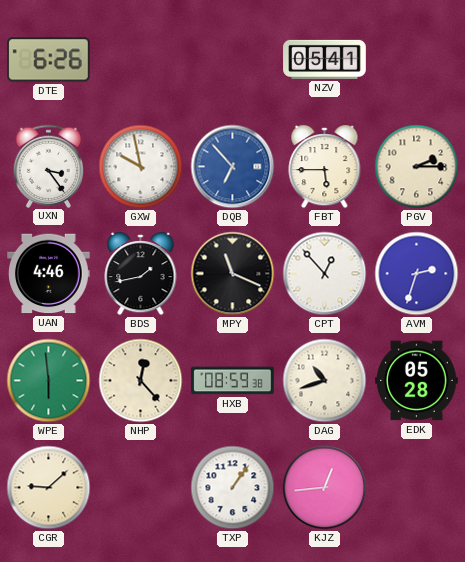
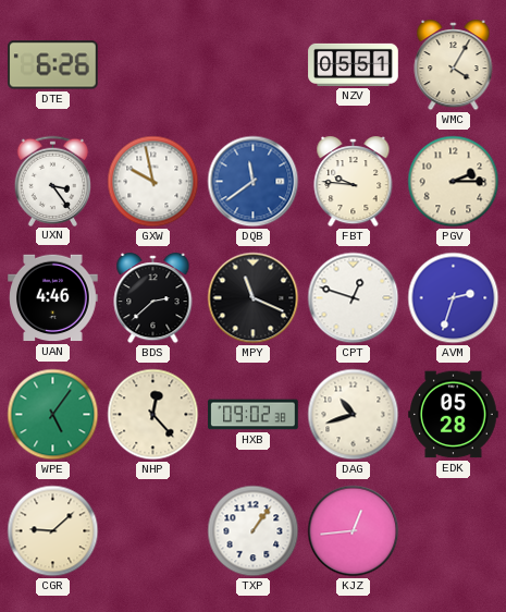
NZV: 05:41 -> 05:51
WMC: none -> 4:05
DQB: 6:53 -> 11:39
FBT: 5:45 -> 9:46
BDS: 1:43 -> 2:38
CPT: 12:53 -> 12:48
WPE: 5:59 -> 5:06
HXB: 08:59 -> 09:02
